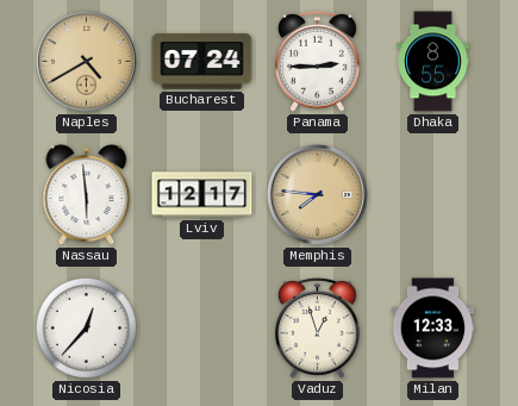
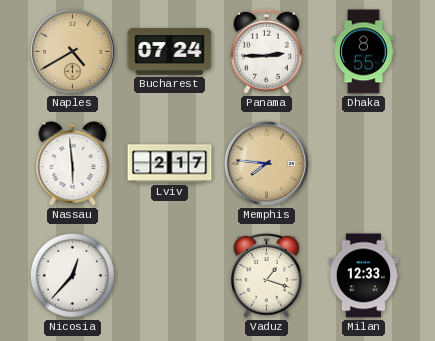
Lviv: 12:17 -> 2:17
Vaduz: 12:57 -> 1:18
